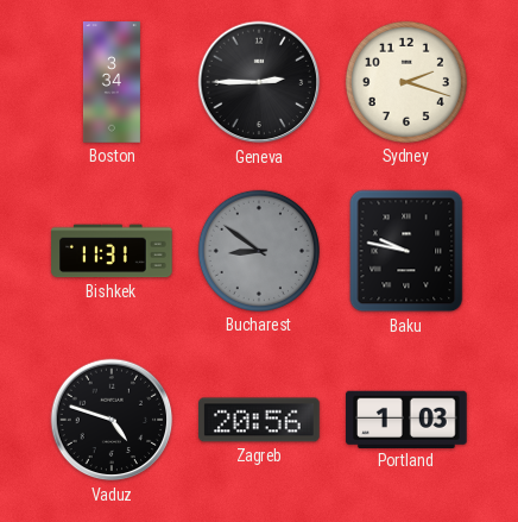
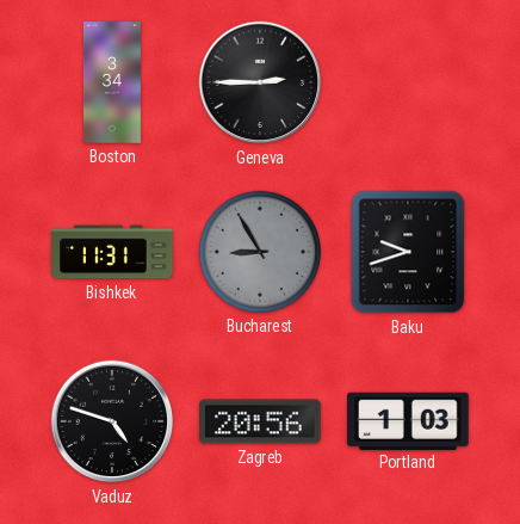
Sydney: 2:18 -> none
Bucharest: 8:51 -> 8:55
Baku: 9:47 -> 9:42
